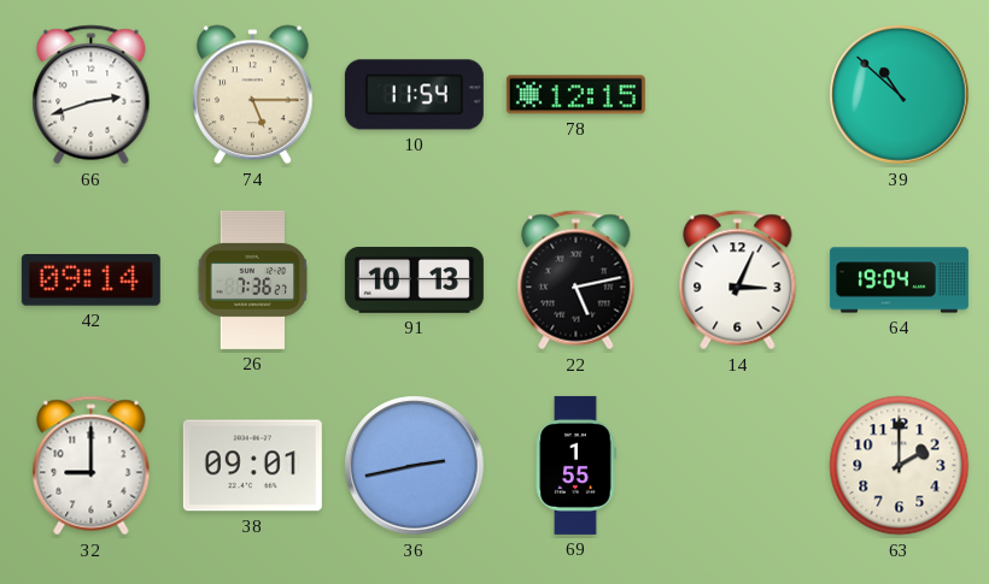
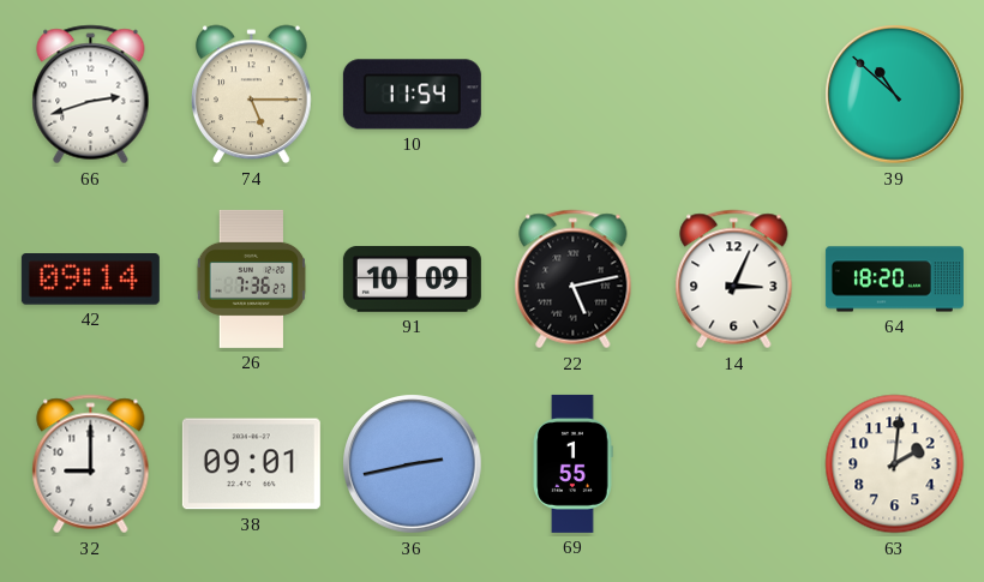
78: 12:15 -> none
91: 10:13 -> 10:09
64: 19:04 -> 18:20
63: 2:00 -> 2:01
